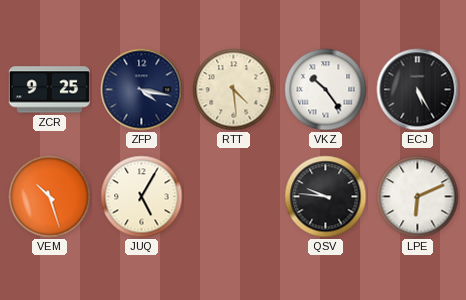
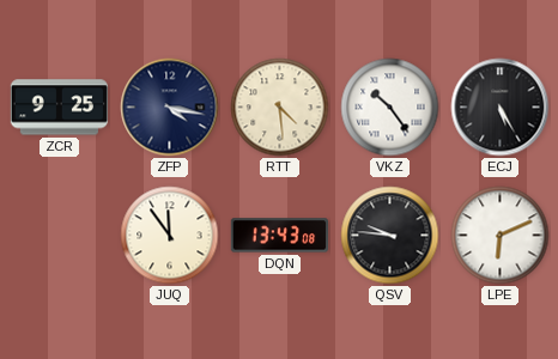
VEM: 10:27 -> none
JUQ: 5:05 -> 11:54
DQN: none -> 13:43
